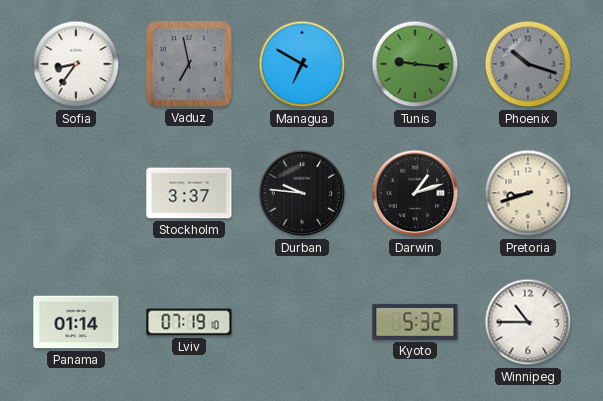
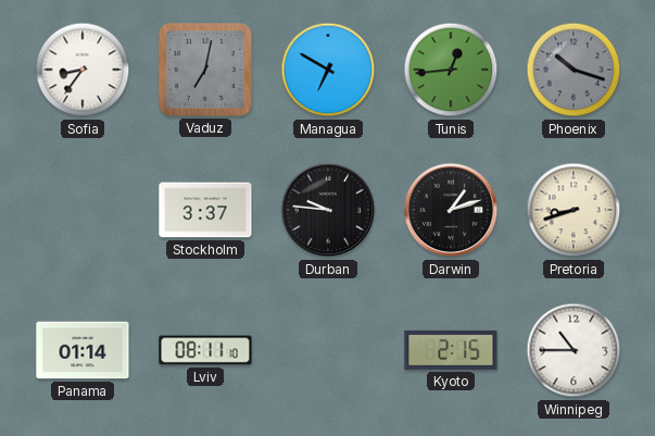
Vaduz: 6:58 -> 7:02
Tunis: 9:16 -> 12:44
Lviv: 07:19 -> 08:11
Kyoto: 5:32 -> 2:15
